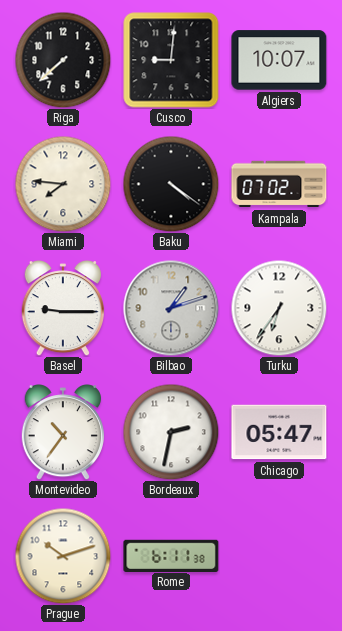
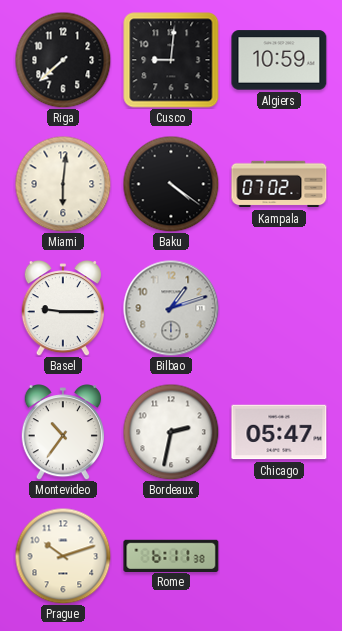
Algiers: 10:07 -> 10:59
Miami: 7:46 -> 6:01
Turku: 6:36 -> none
